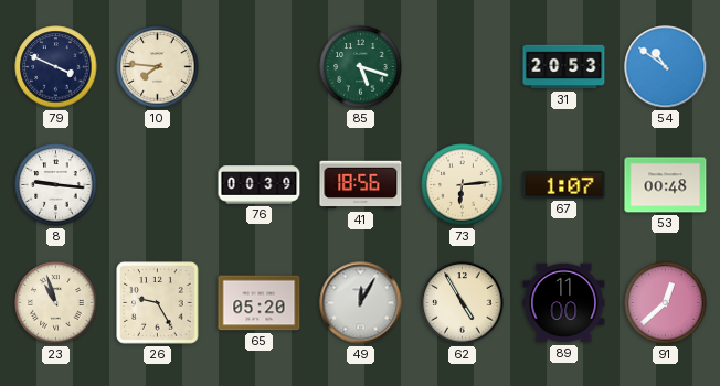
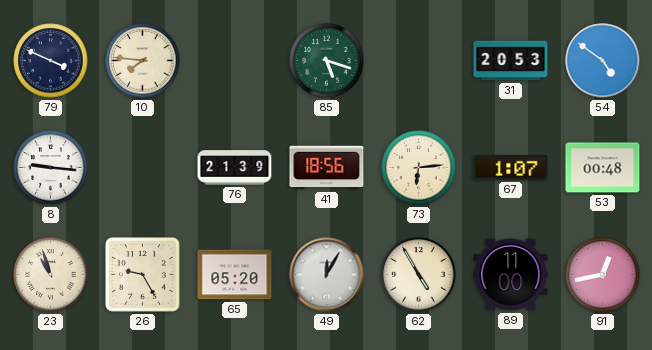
54: 10:51 -> 4:51
76: 00:39 -> 21:39
91: 12:38 -> 12:43
